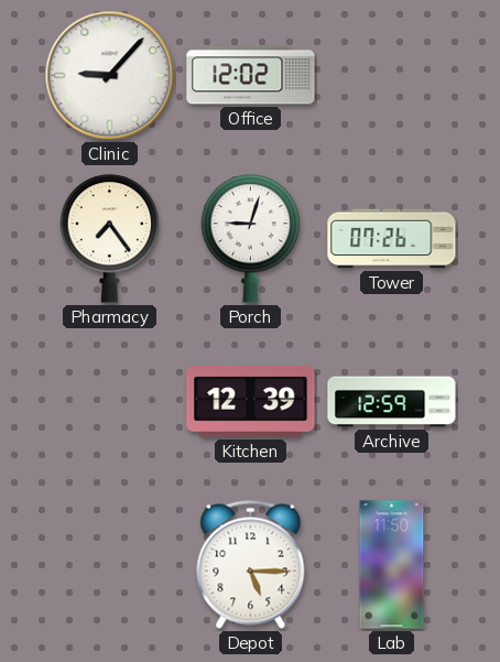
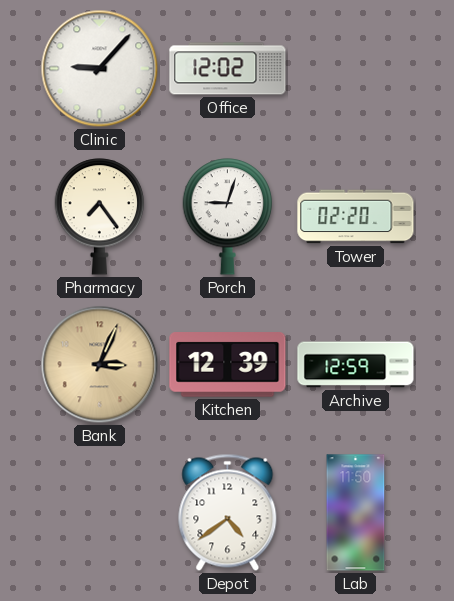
Tower: 07:26 -> 02:20
Bank: none -> 3:04
Depot: 5:15 -> 4:39
